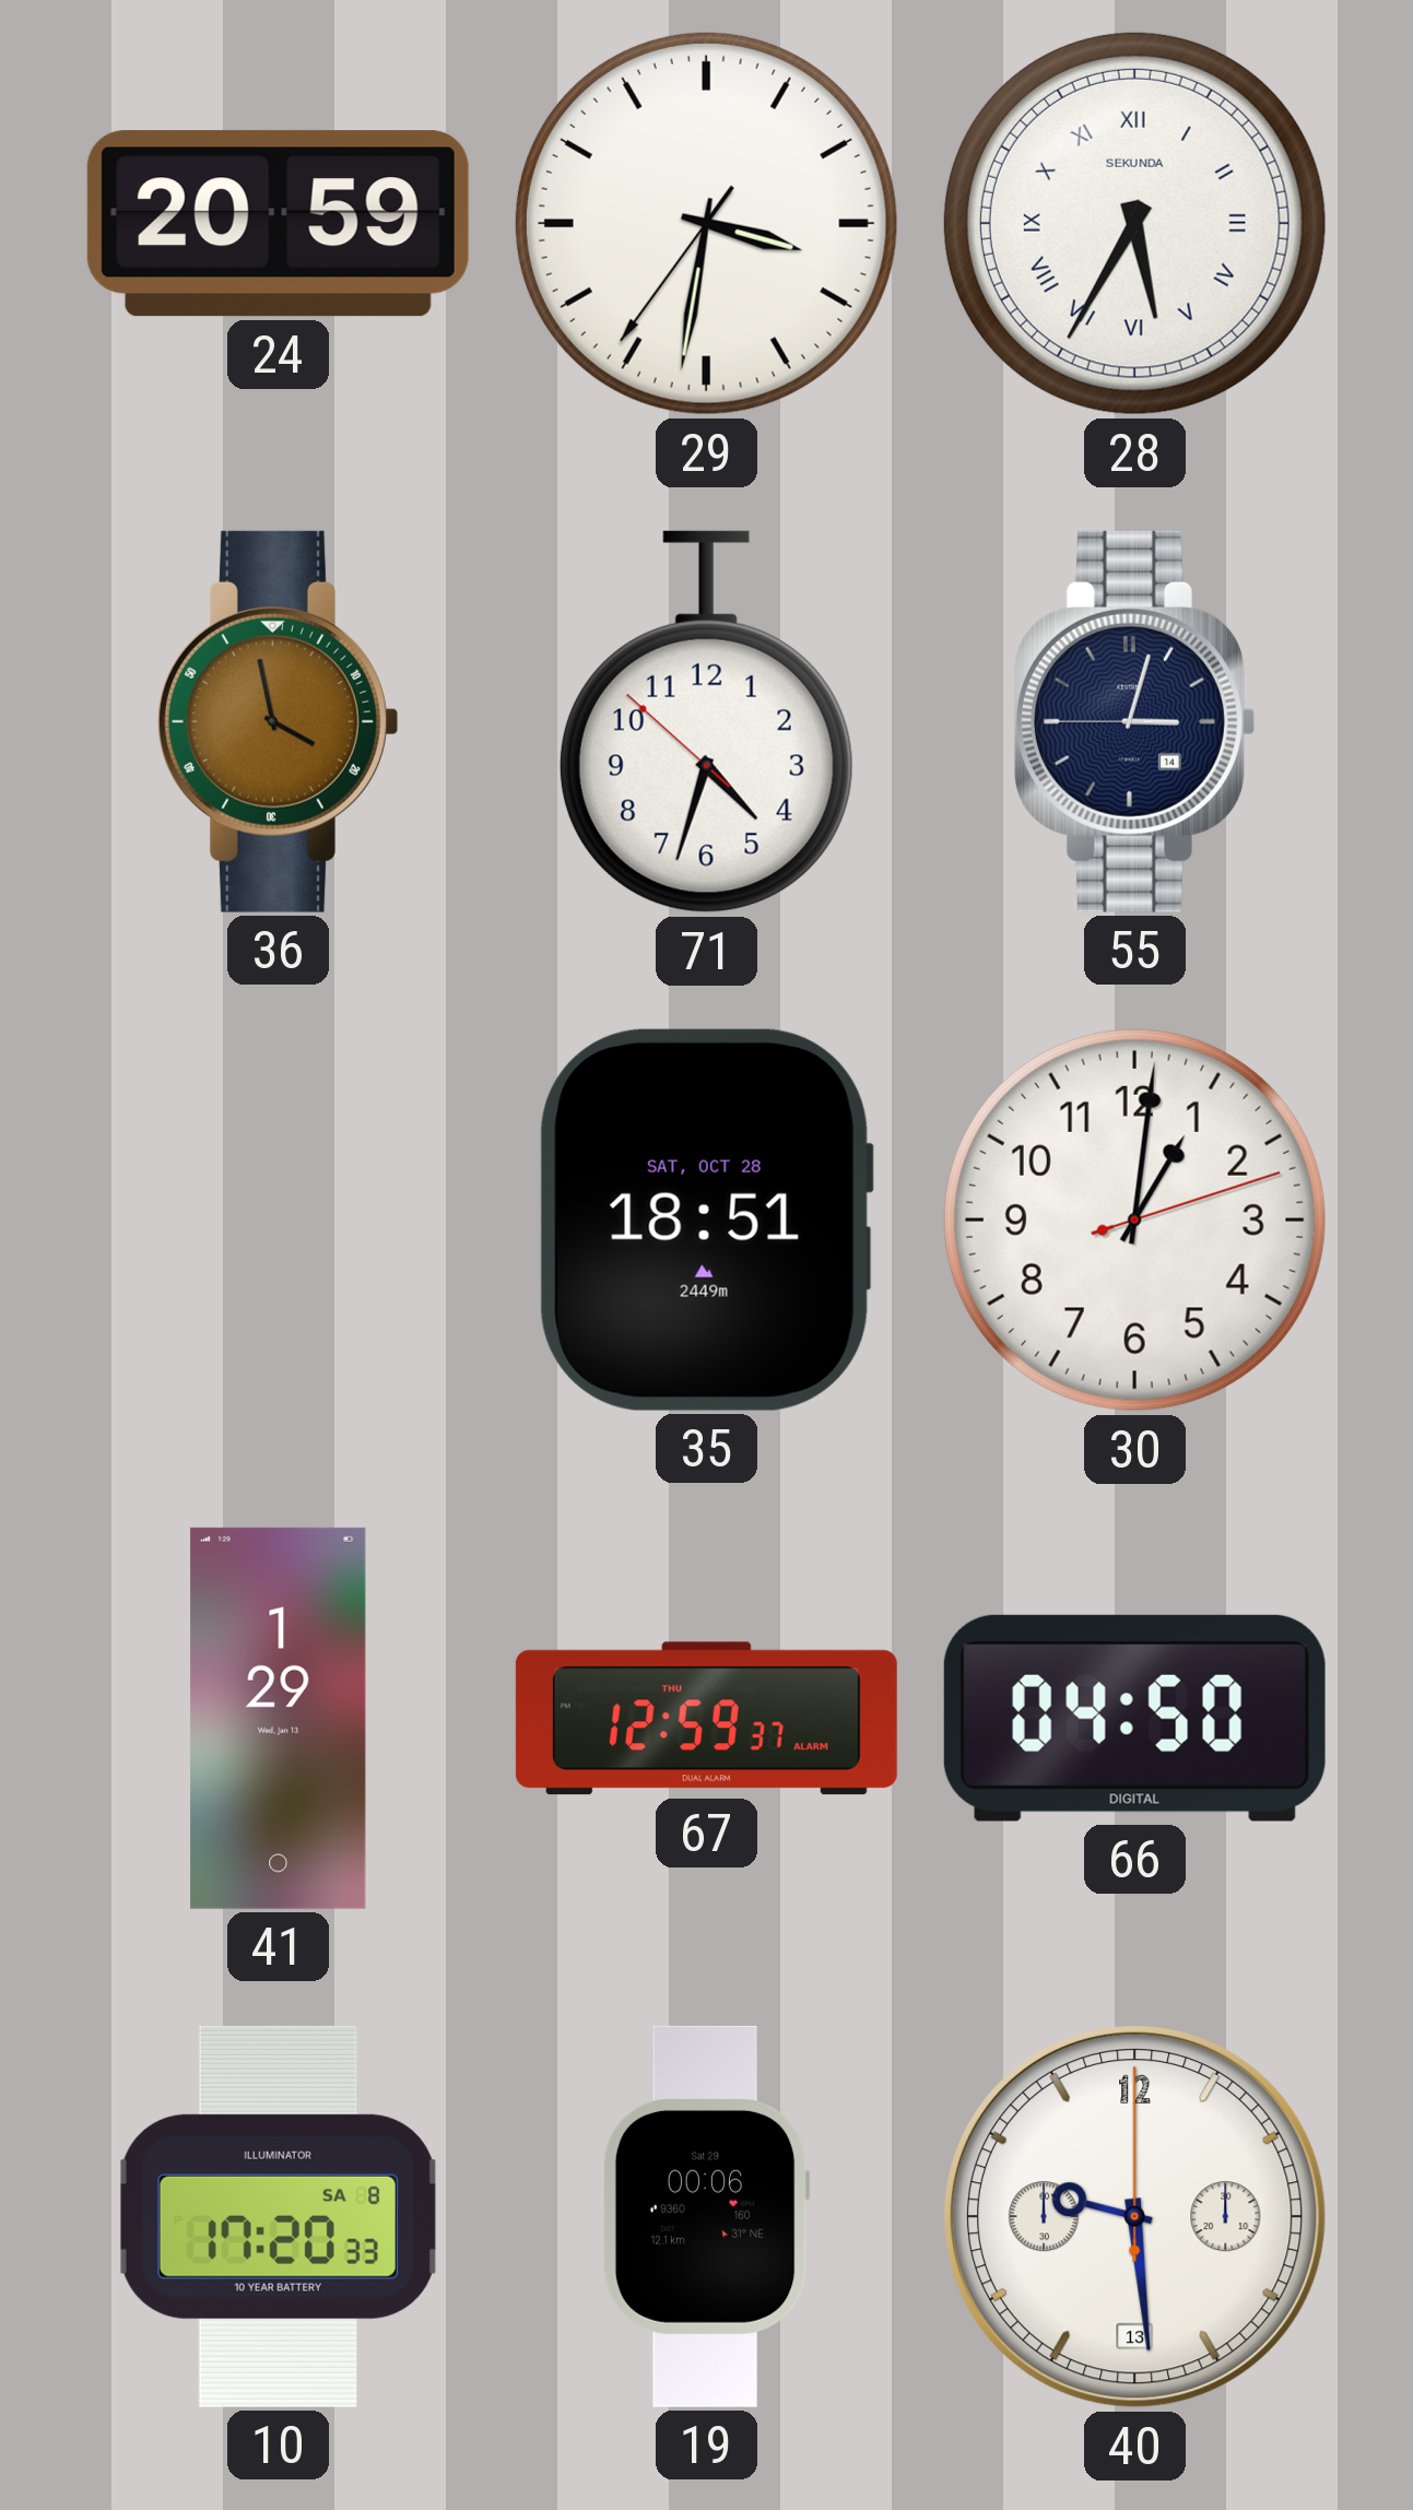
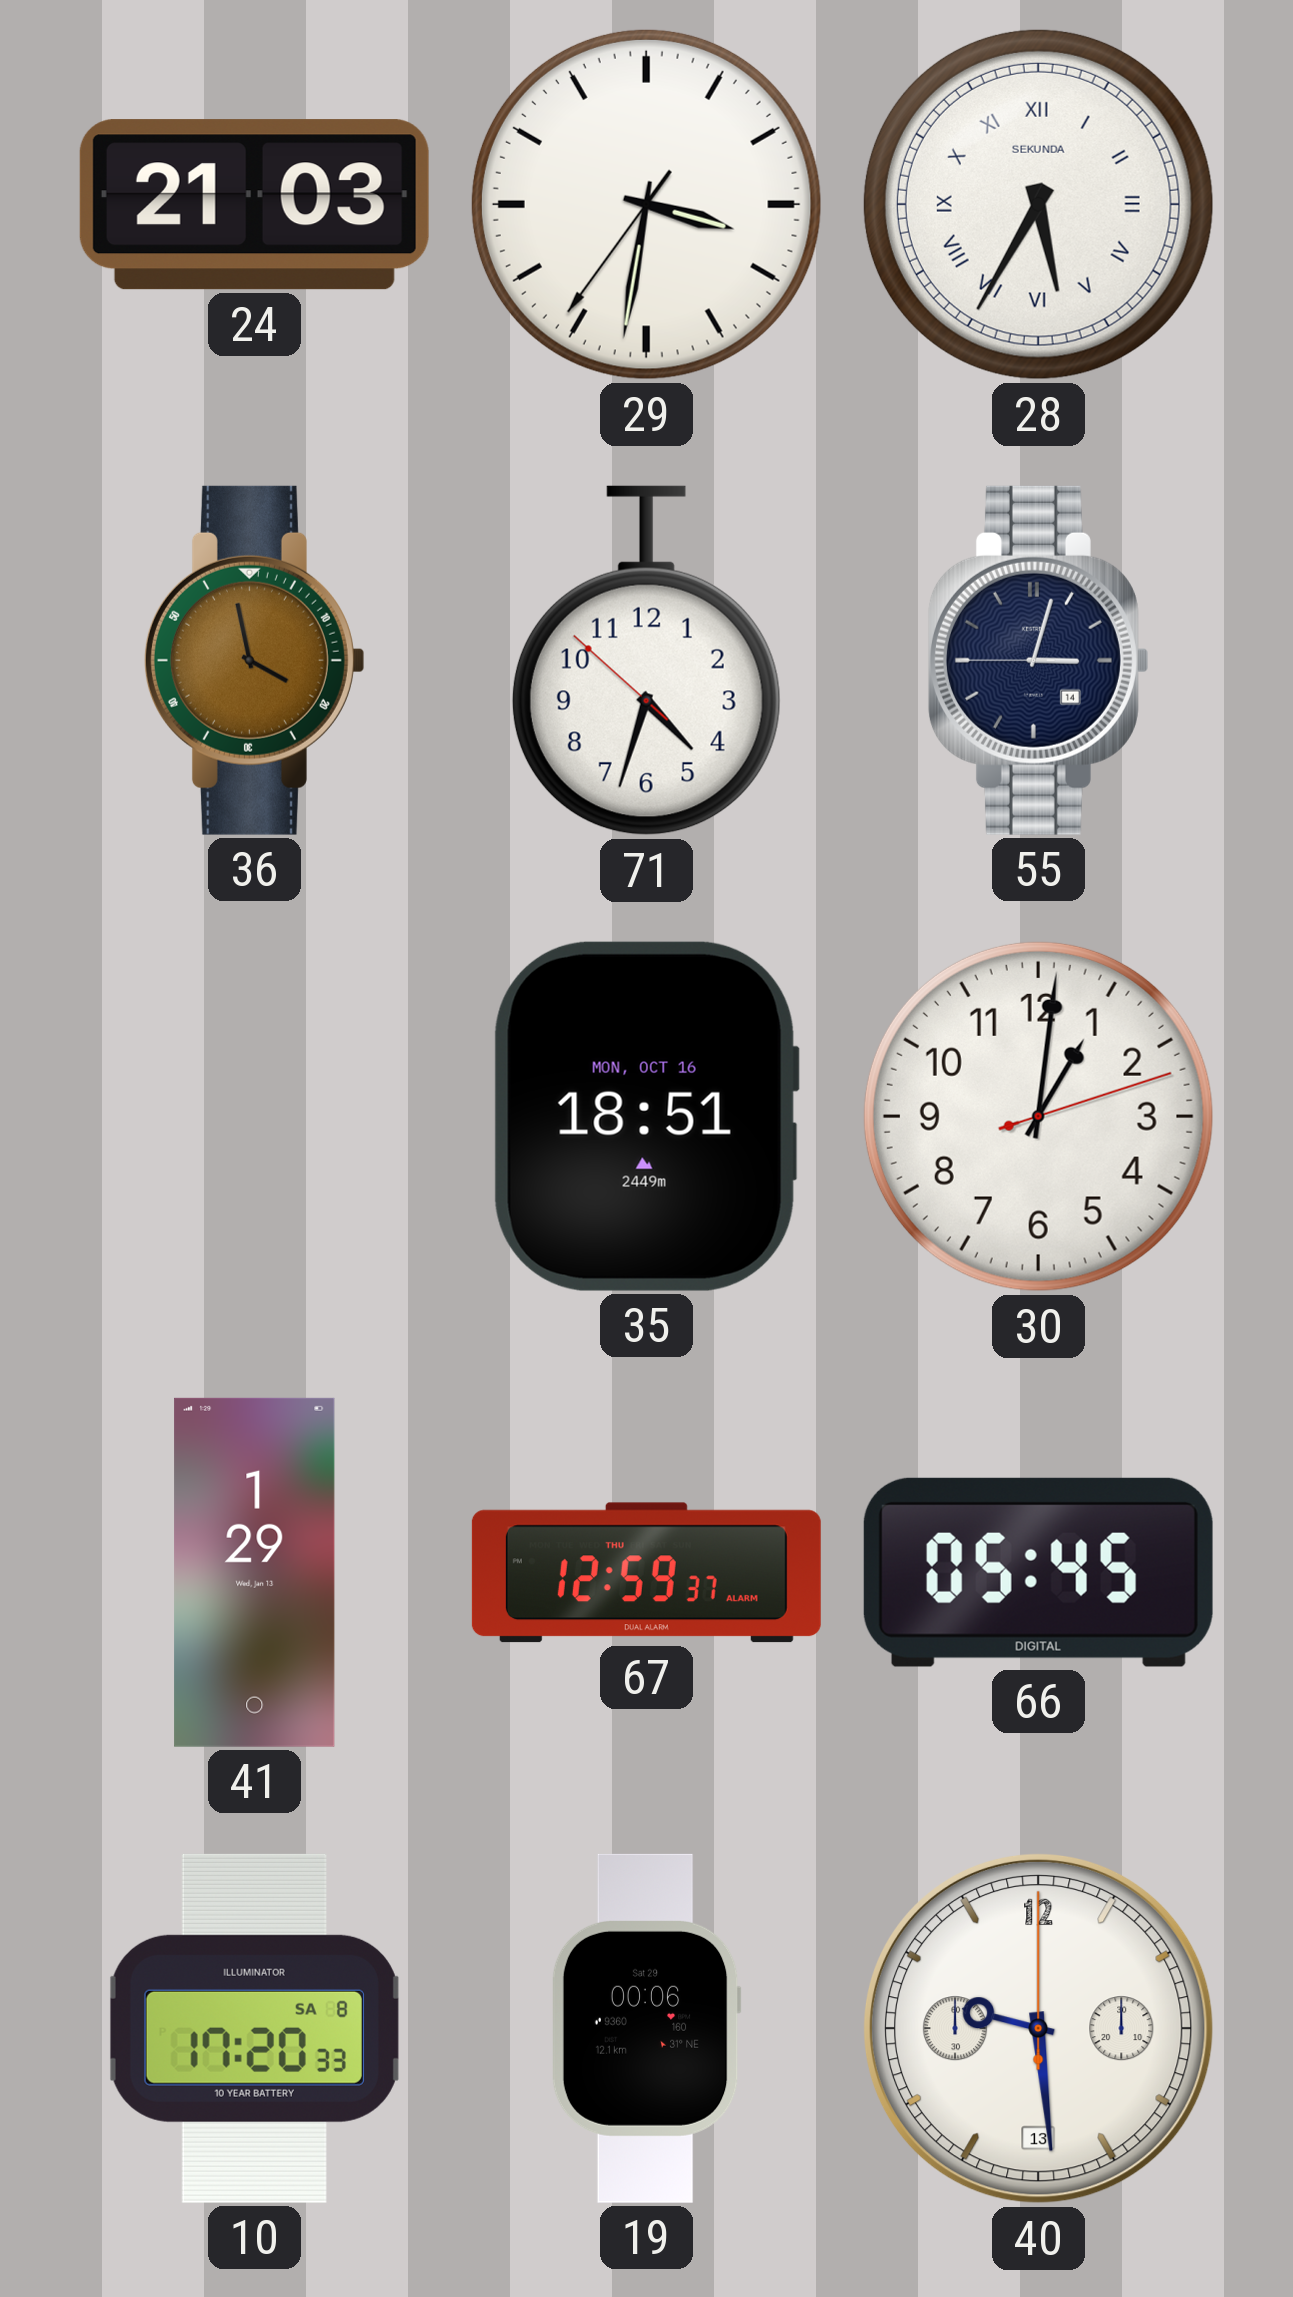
24: 20:59 -> 21:03
35 date: SAT, OCT 28 -> MON, OCT 16
66: 04:50 -> 05:45
